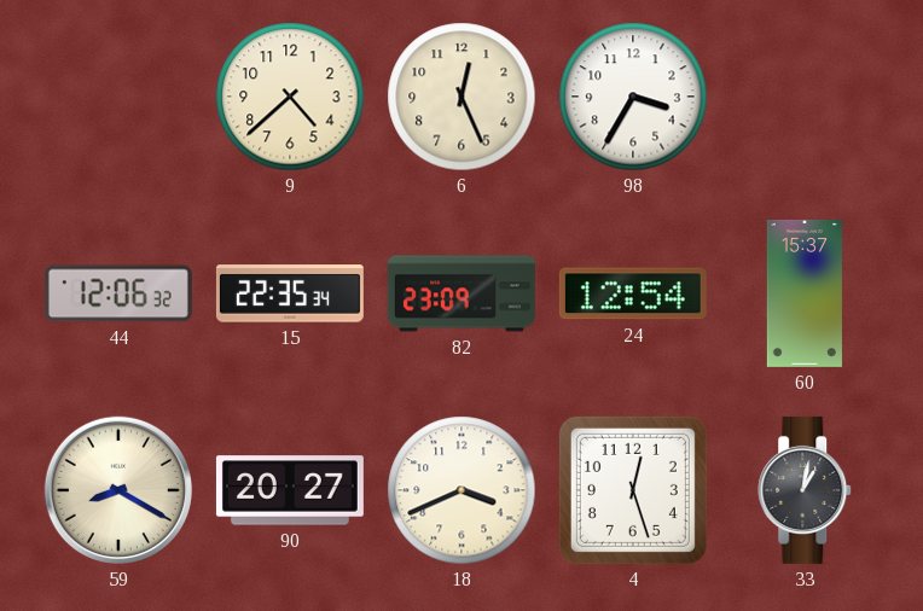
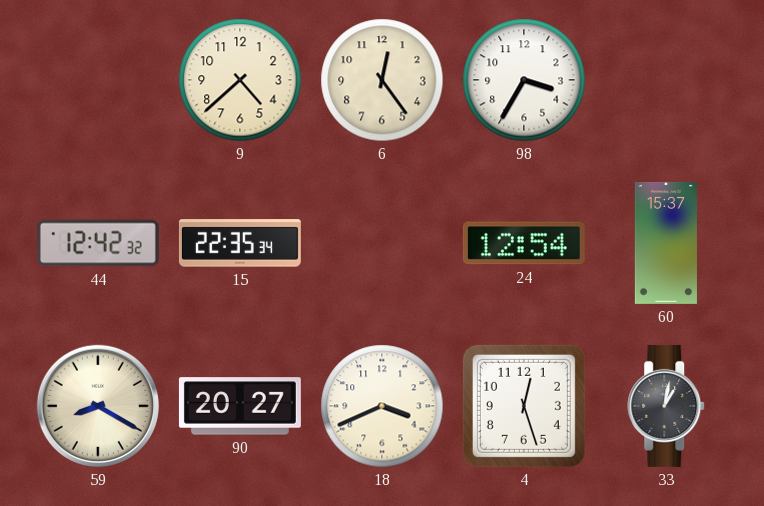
6: 12:26 -> 12:24
44: 12:06 -> 12:42
82: 23:09 -> none
